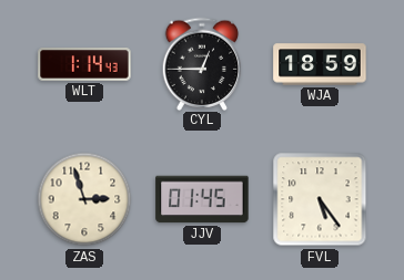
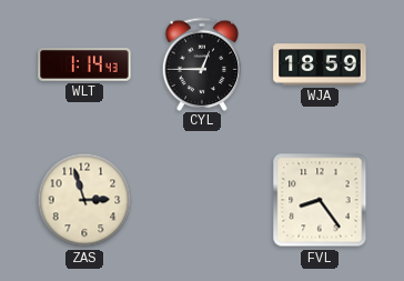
JJV: 01:45 -> none
FVL: 5:24 -> 8:24
